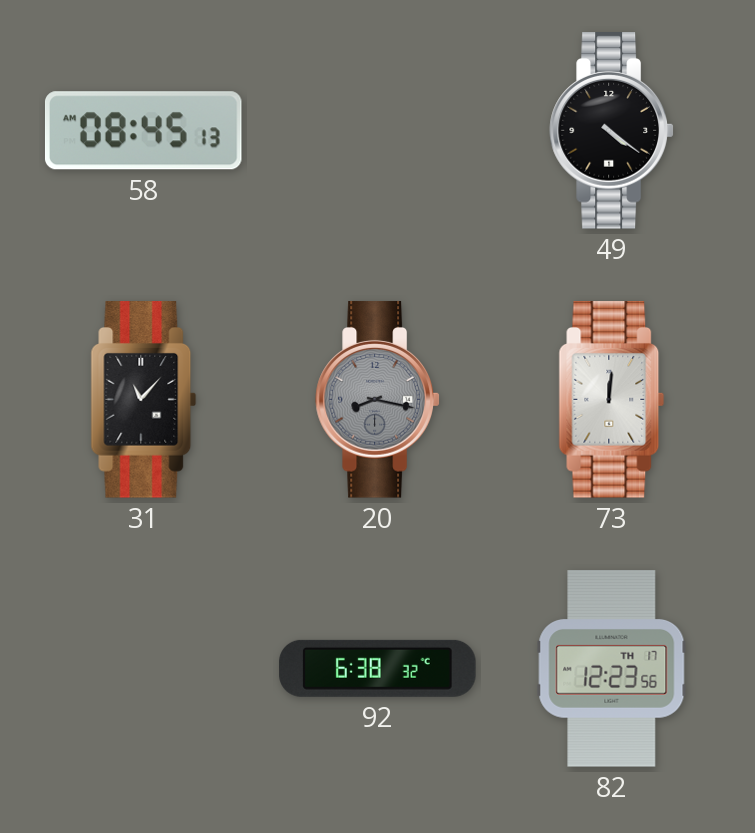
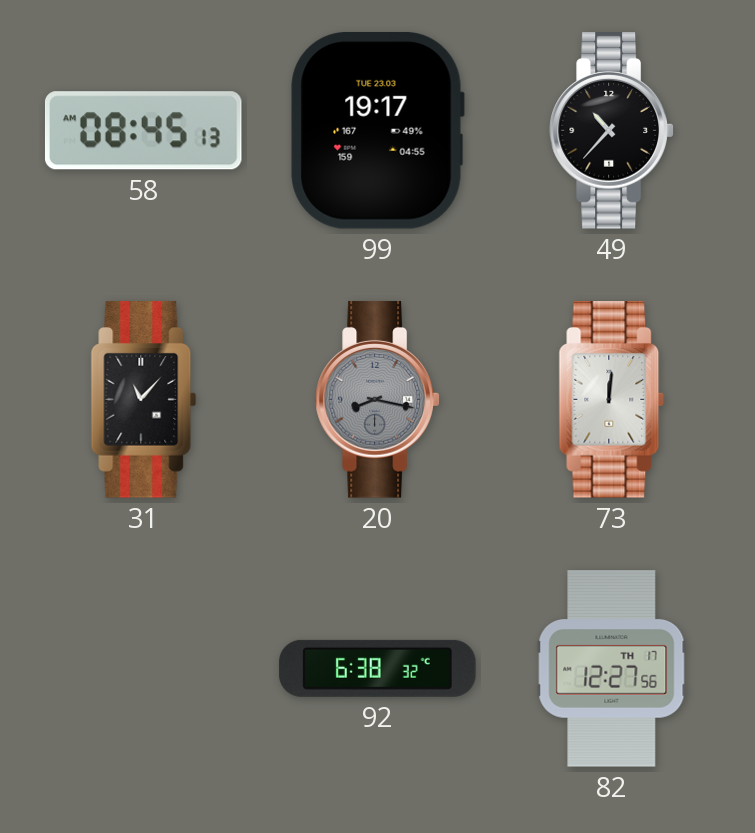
99: none -> 19:17
49: 4:21 -> 10:37
82: 12:23 -> 12:27
